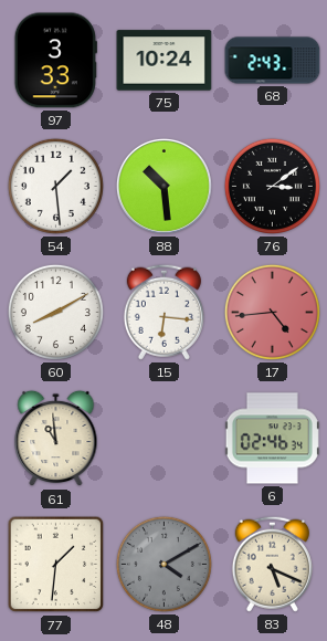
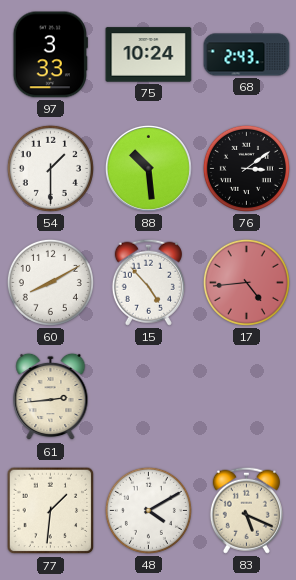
54: 1:29 -> 1:30
15: 6:16 -> 4:53
61: 10:59 -> 2:44
6: 02:46 -> none
48 dial: grey -> white
